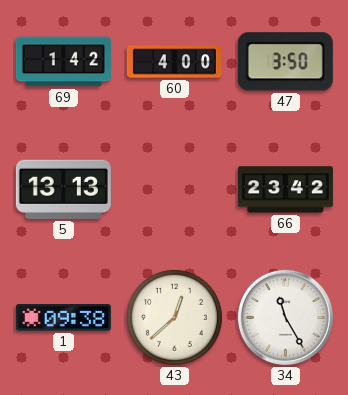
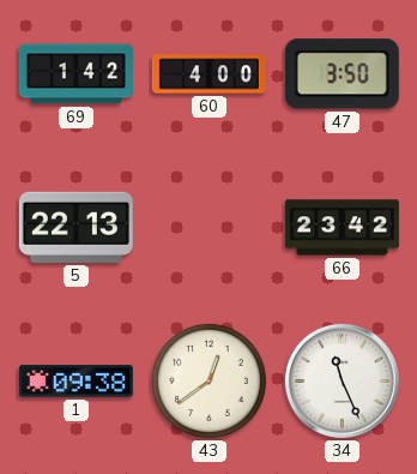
5: 13:13 -> 22:13
43: 12:38 -> 12:39
34: 11:25 -> 11:26
